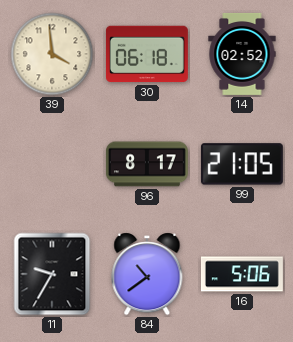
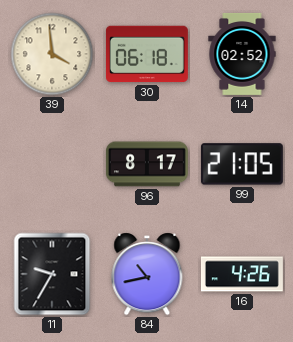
84: 10:39 -> 10:43
16: 5:06 -> 4:26
